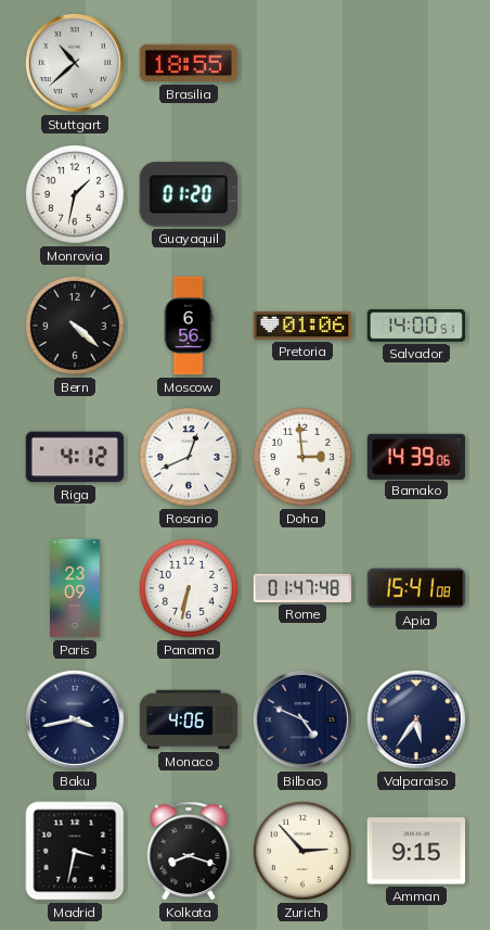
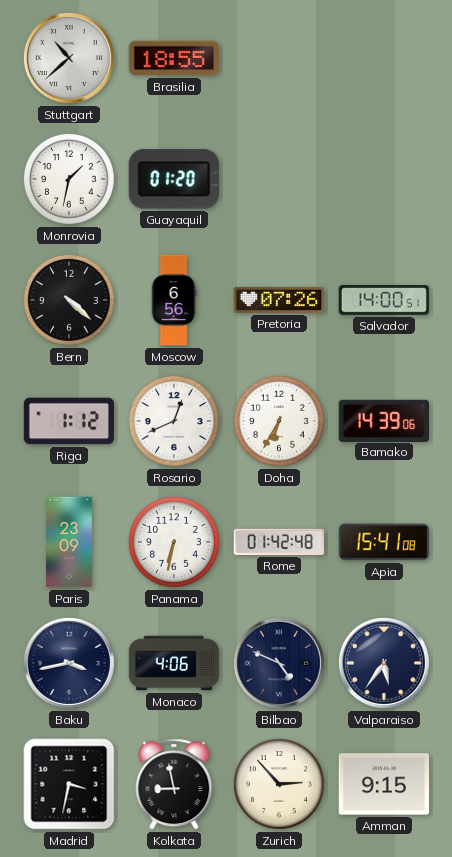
Pretoria: 01:06 -> 07:26
Riga: 4:12 -> 1:12
Doha: 2:59 -> 6:35
Rome: 01:47 -> 01:42
Kolkata: 8:18 -> 8:58
